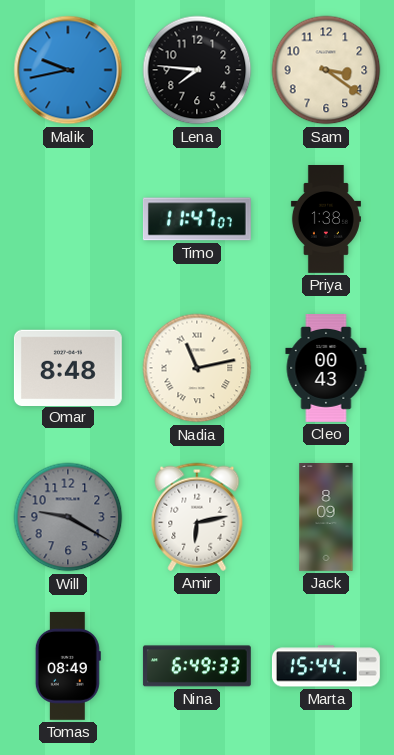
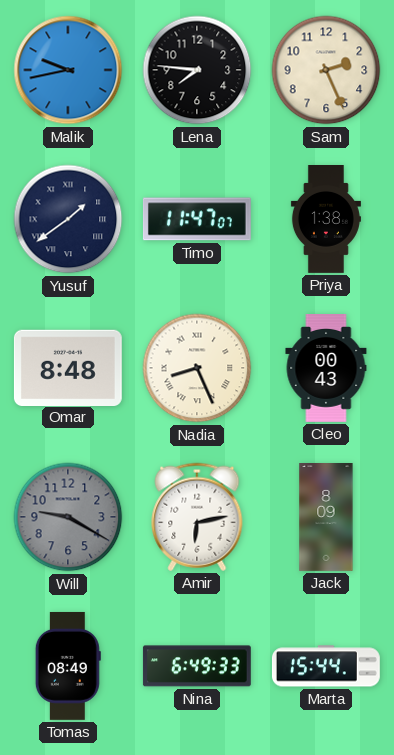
Sam: 3:21 -> 2:26
Yusuf: none -> 1:39
Nadia: 11:13 -> 8:26
